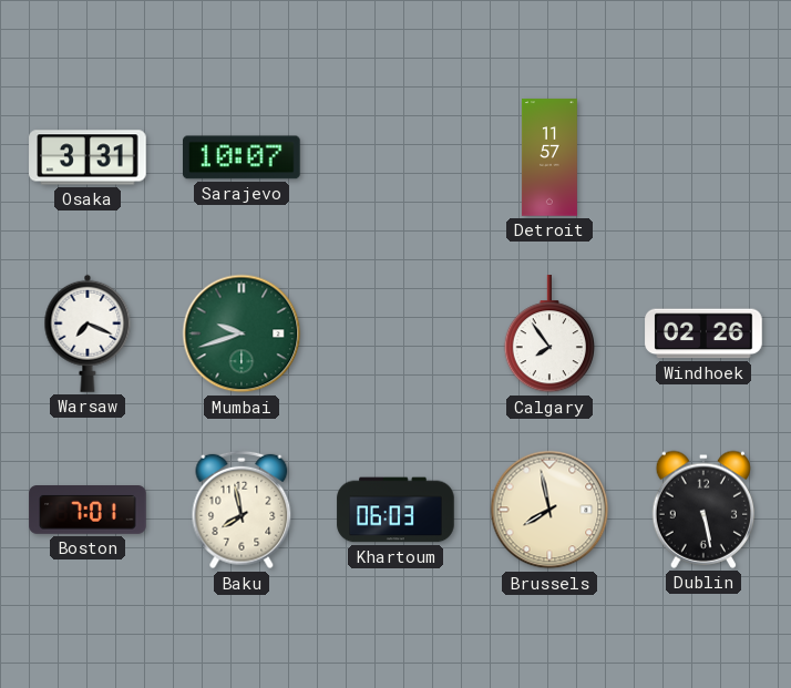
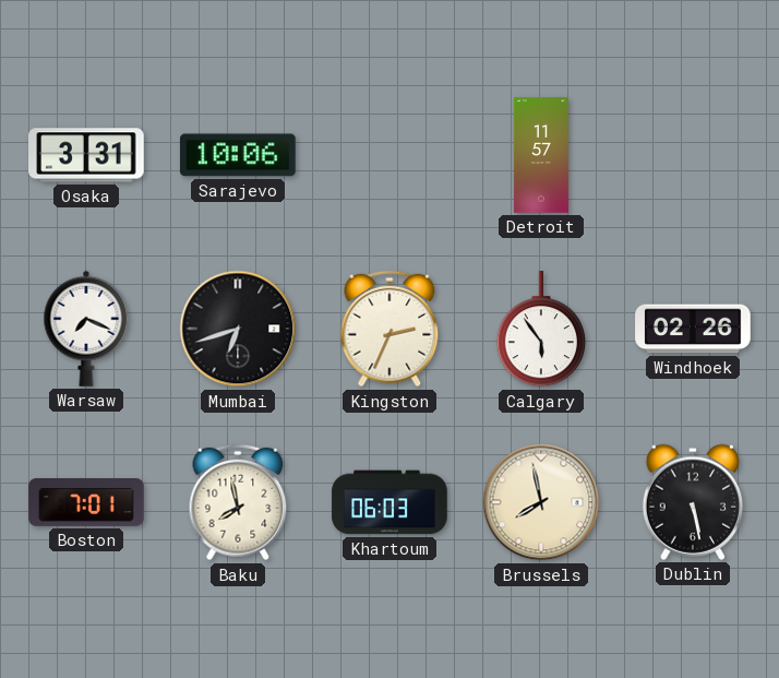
Sarajevo: 10:07 -> 10:06
Mumbai: 9:42 -> 6:42
Mumbai dial: green -> black
Kingston: none -> 2:34
Calgary: 7:54 -> 5:54
